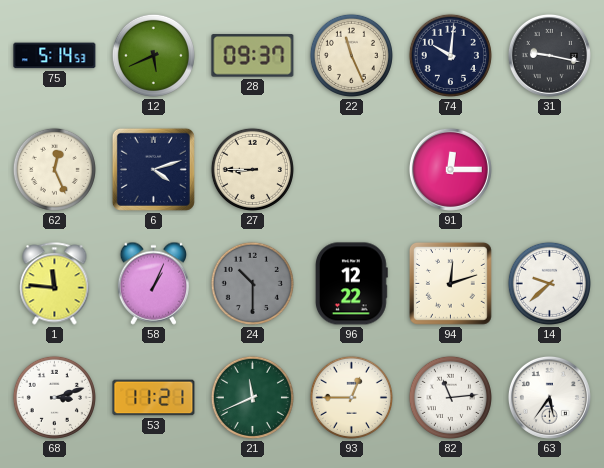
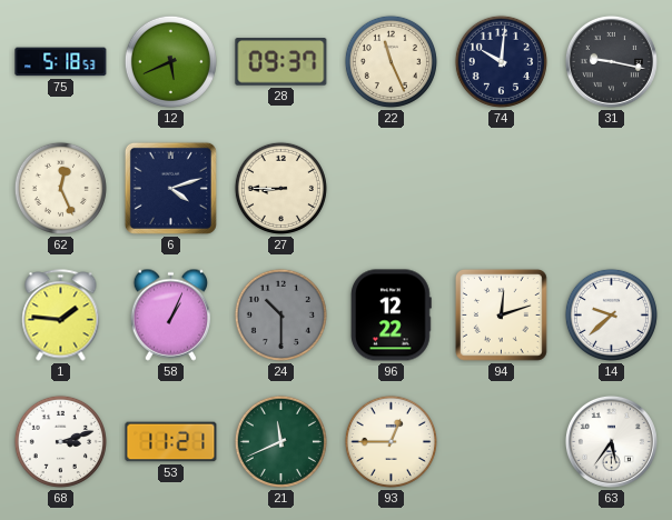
75: 5:14 -> 5:18
91: 12:15 -> none
1: 11:46 -> 1:46
82: 11:14 -> none
